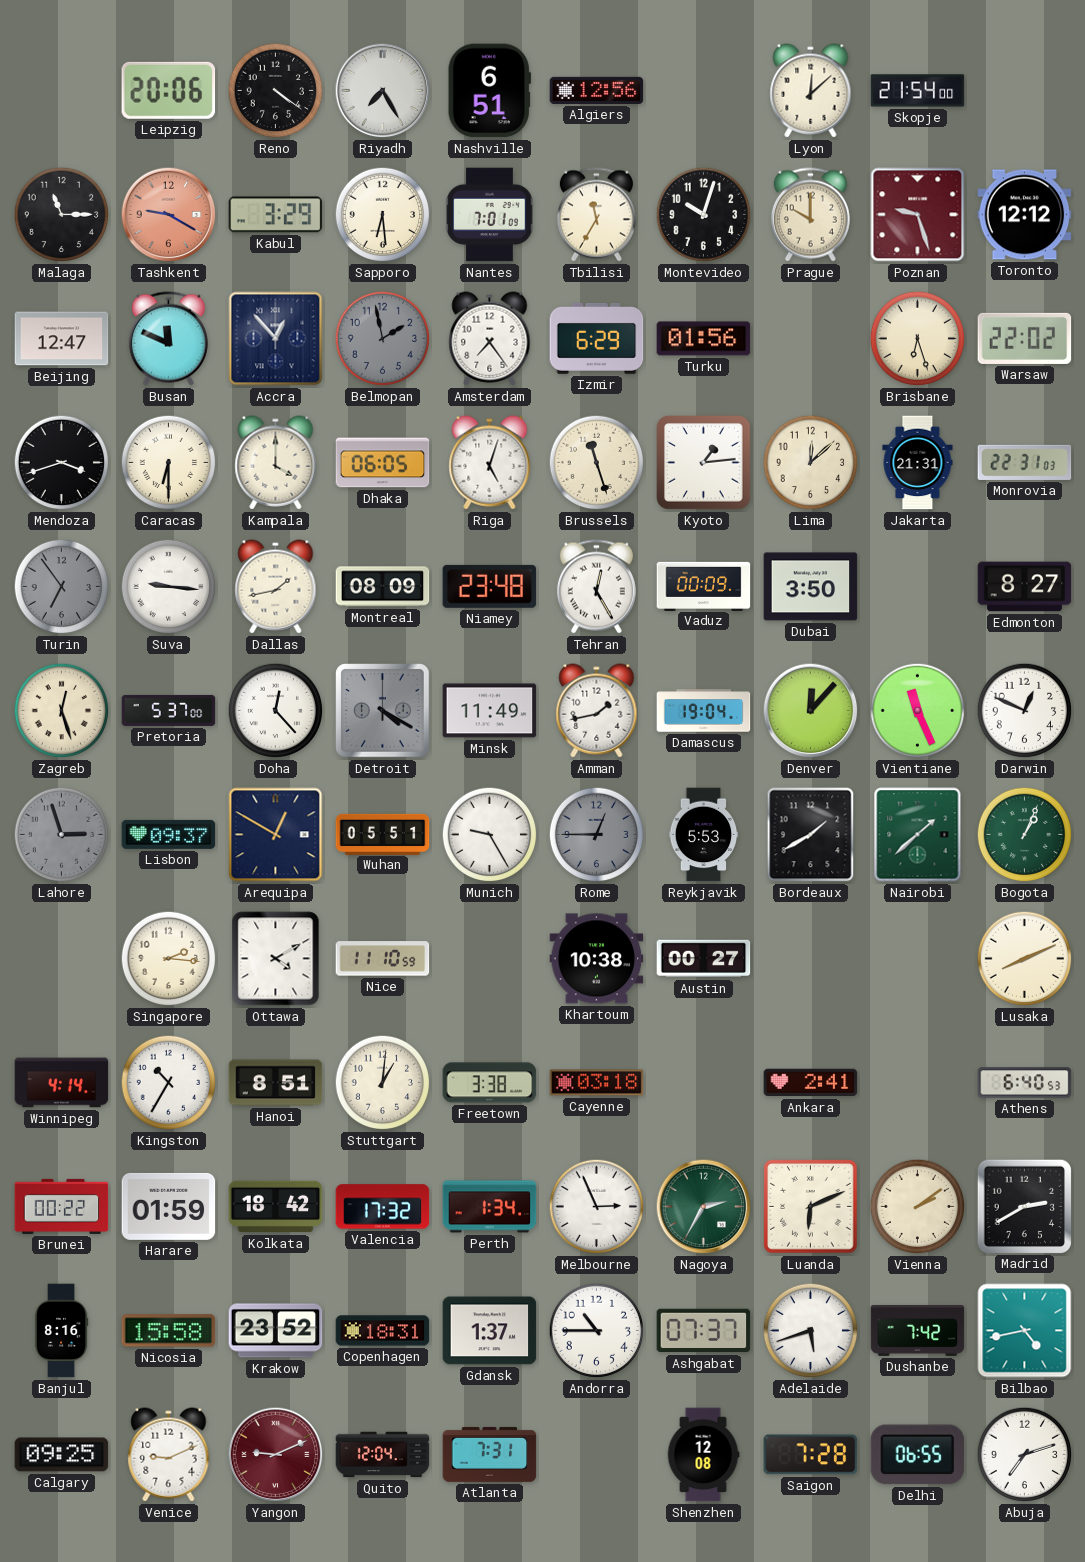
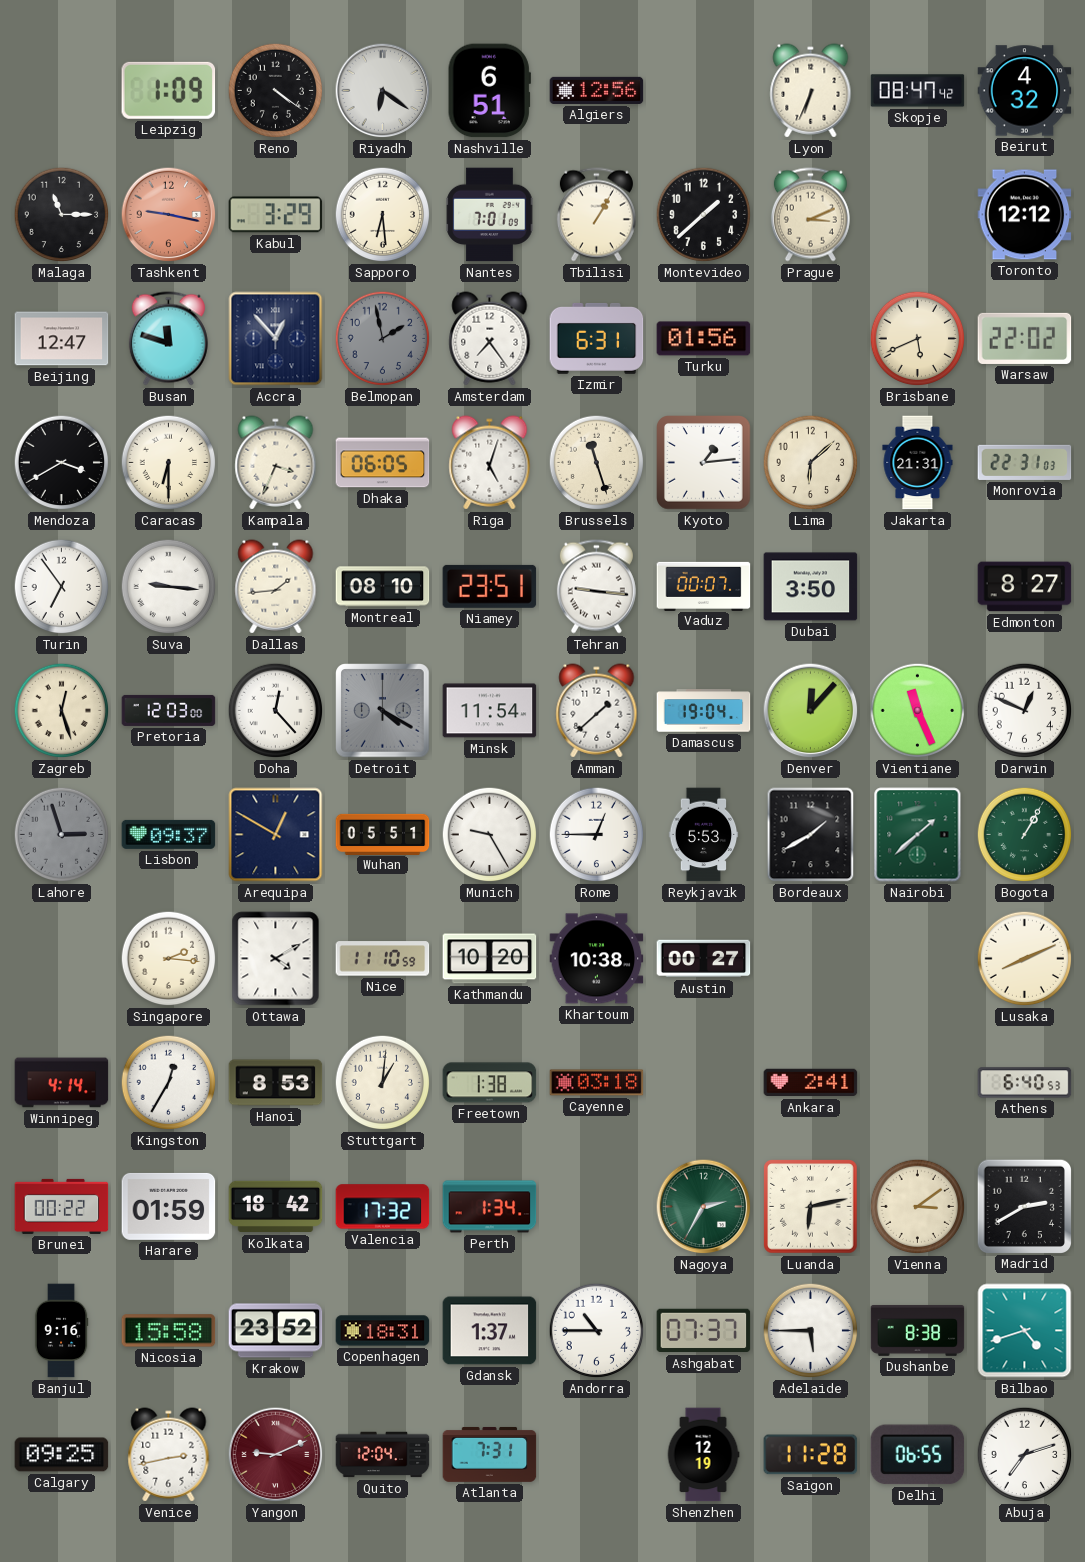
Leipzig: 20:06 -> 1:09
Riyadh: 7:25 -> 6:21
Lyon: 12:08 -> 6:34
Skopje: 21:54 -> 08:47
Beirut: none -> 4:32
Tashkent: 9:20 -> 9:17
Tbilisi: 11:35 -> 1:05
Montevideo: 10:03 -> 1:38
Prague: 10:00 -> 3:11
Poznan: 9:27 -> none
Busan: 11:49 -> 11:48
Izmir: 6:29 -> 6:31
Brisbane: 6:27 -> 5:41
Mendoza: 3:42 -> 3:40
Kampala: 4:00 -> 3:34
Lima: 12:08 -> 6:08
Turin dial: grey -> white
Dallas: 1:43 -> 1:44
Montreal: 08:09 -> 08:10
Niamey: 23:48 -> 23:51
Tehran: 12:25 -> 9:16
Vaduz: 00:09 -> 00:07
Pretoria: 5:37 -> 12:03
Minsk: 11:49 -> 11:54
Amman: 1:43 -> 1:38
Rome dial: grey -> white
Bogota: 1:04 -> 1:05
Kathmandu: none -> 10:20
Kingston: 10:35 -> 12:35
Hanoi: 8:51 -> 8:53
Freetown: 3:38 -> 1:38
Melbourne: 2:56 -> none
Luanda: 6:11 -> 6:13
Vienna: 2:09 -> 3:09
Banjul: 8:16 -> 9:16
Adelaide: 5:42 -> 5:45
Dushanbe: 7:42 -> 8:38
Bilbao: 4:43 -> 4:42
Venice: 9:11 -> 2:43
Shenzhen: 12:08 -> 12:19
Saigon: 7:28 -> 11:28
